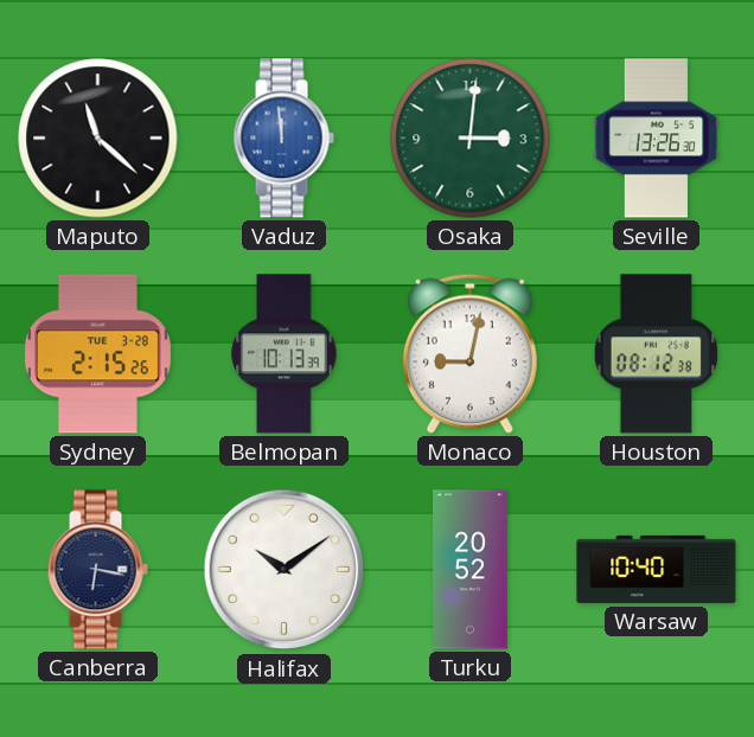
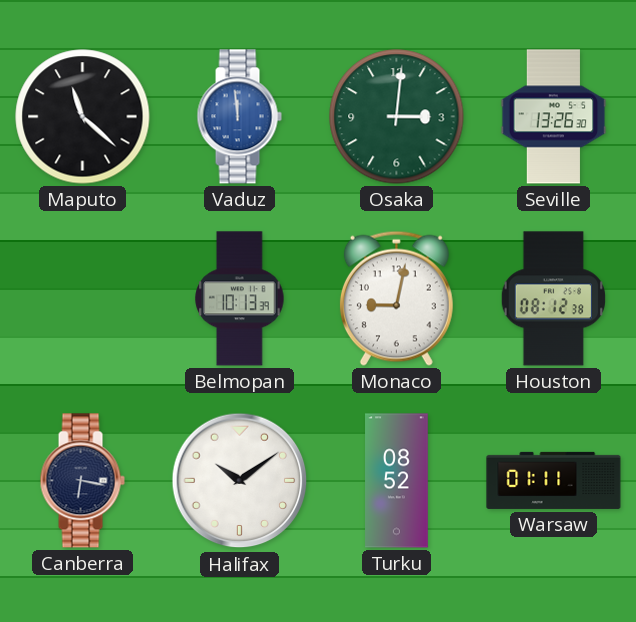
Sydney: 2:15 -> none
Turku: 20:52 -> 08:52
Warsaw: 10:40 -> 01:11
